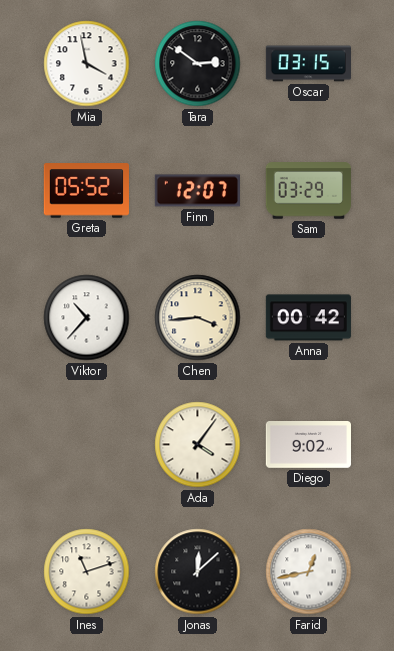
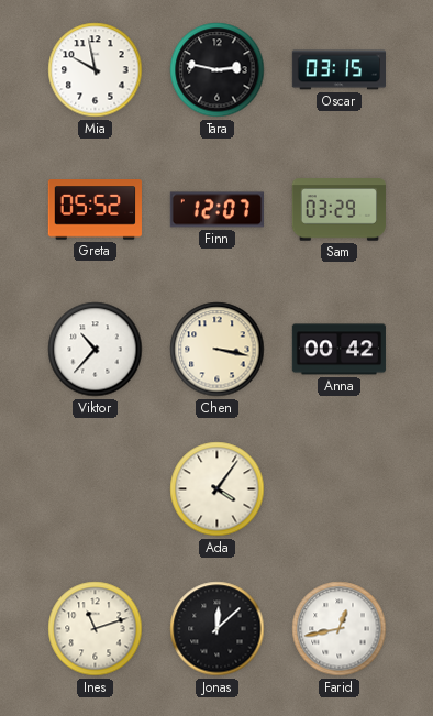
Mia: 3:58 -> 9:58
Tara: 2:51 -> 2:47
Chen: 3:44 -> 3:17
Diego: 9:02 -> none
